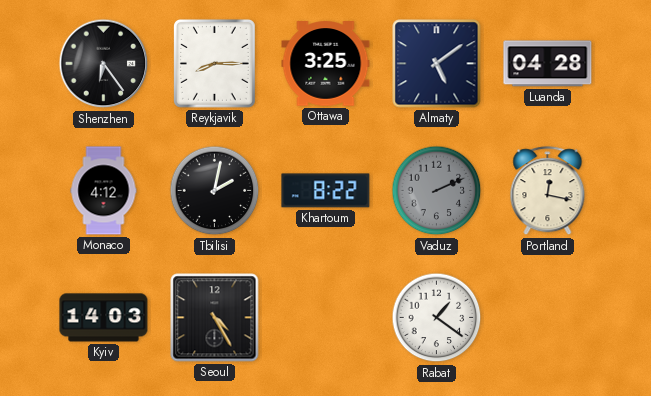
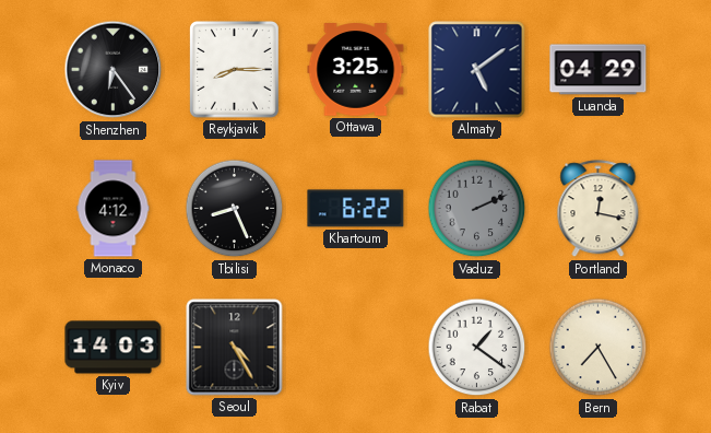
Luanda: 04:28 -> 04:29
Tbilisi: 2:02 -> 8:26
Khartoum: 8:22 -> 6:22
Bern: none -> 7:25
